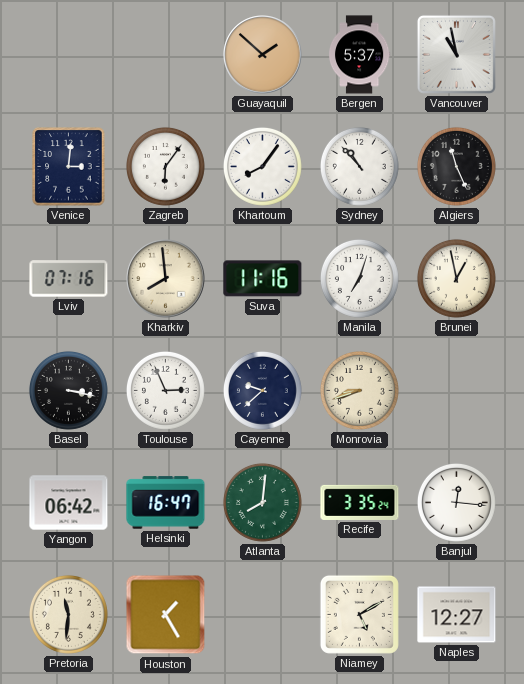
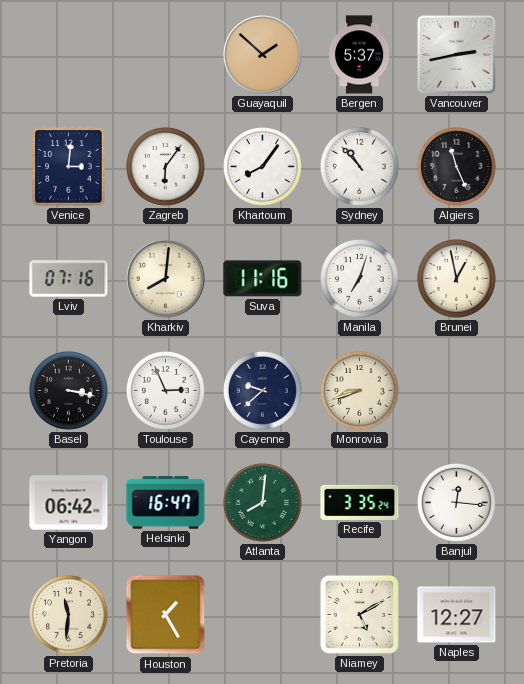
Vancouver: 10:58 -> 2:43
Kharkiv: 7:59 -> 8:01
